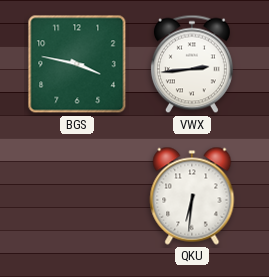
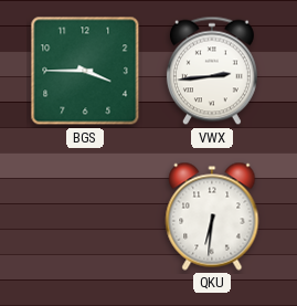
BGS: 3:47 -> 3:45
